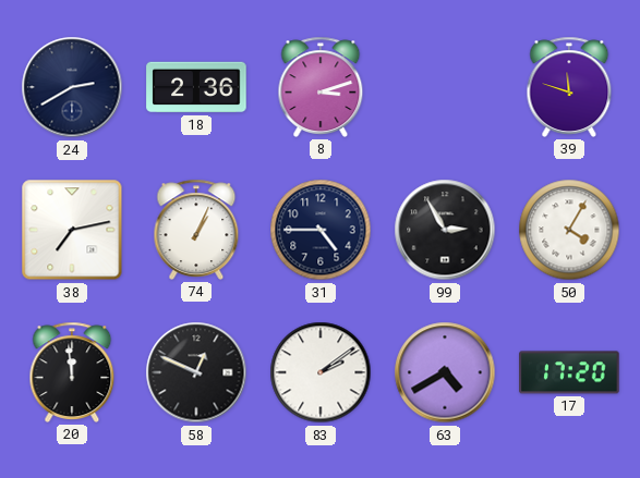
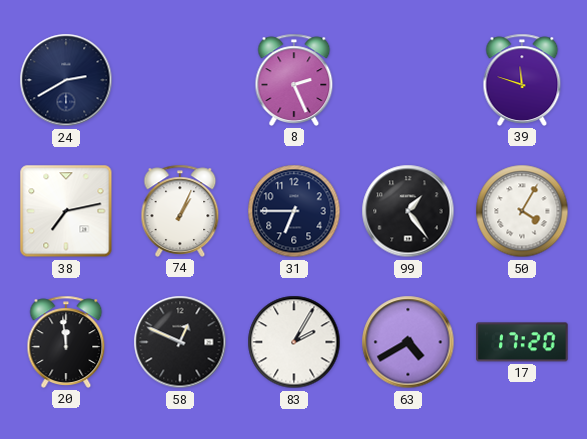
18: 2:36 -> none
8: 3:12 -> 2:26
31: 4:45 -> 6:45
99: 2:55 -> 1:24
83: 2:09 -> 2:05
